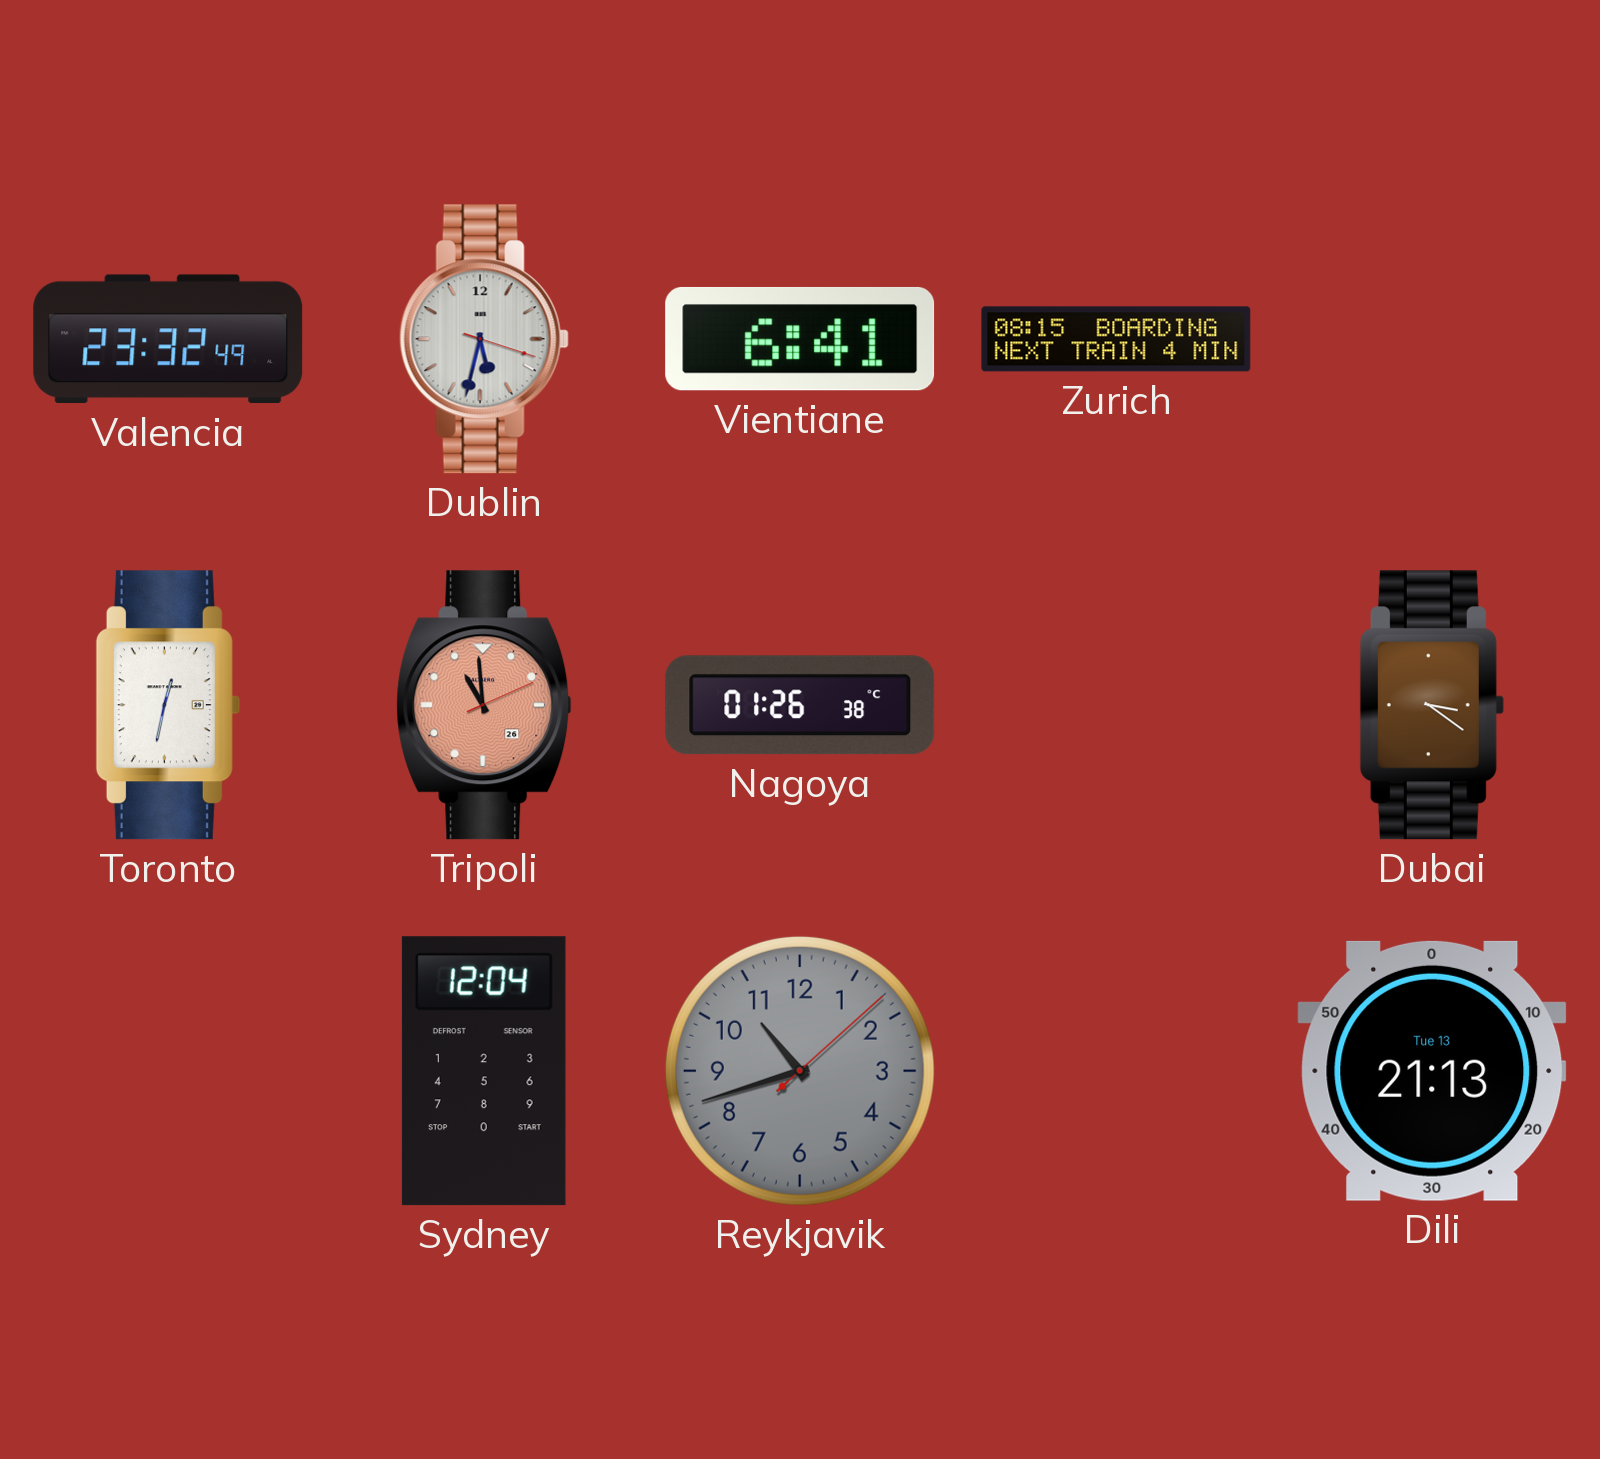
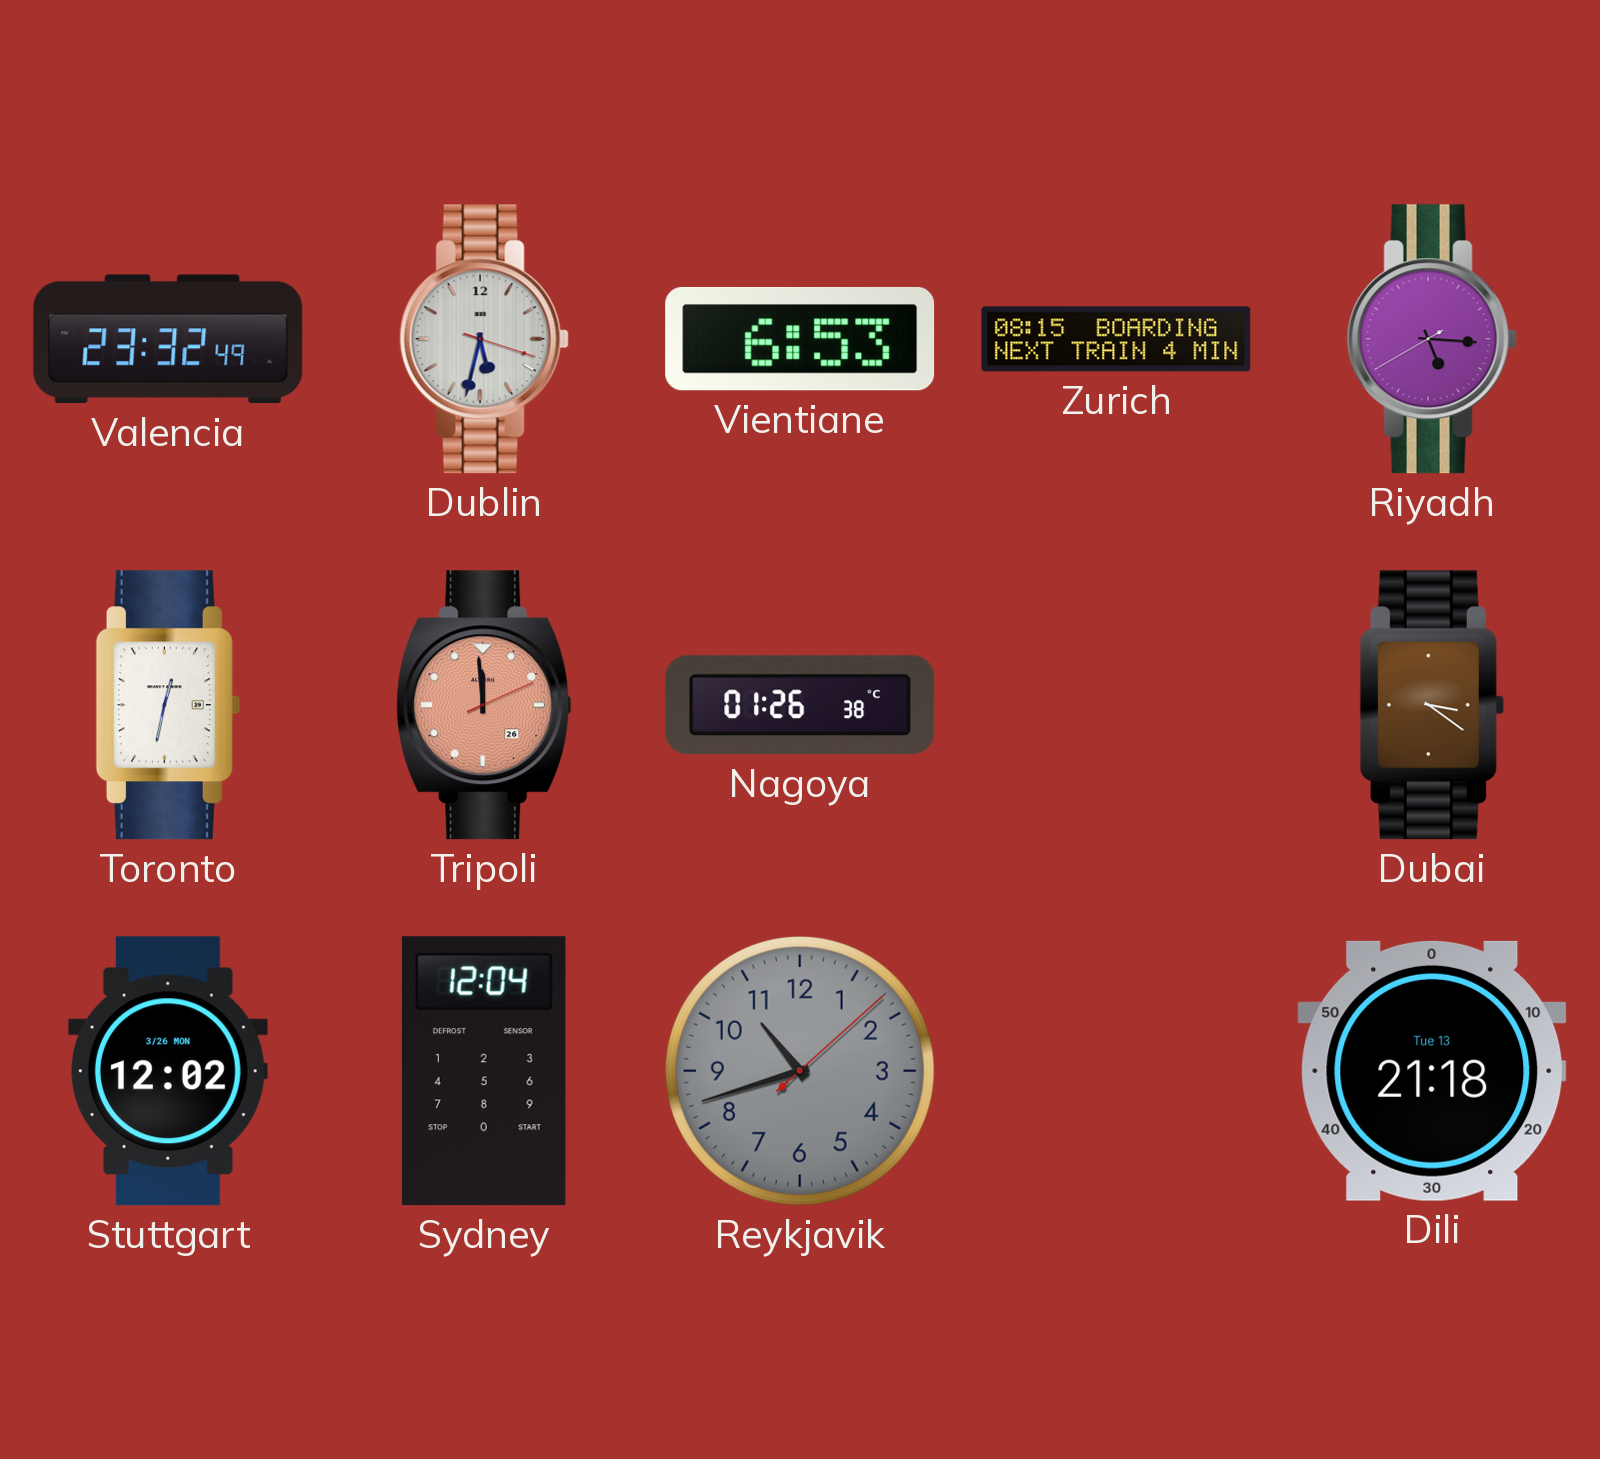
Vientiane: 6:41 -> 6:53
Riyadh: none -> 5:15
Tripoli: 10:59 -> 11:59
Stuttgart: none -> 12:02
Dili: 21:13 -> 21:18
